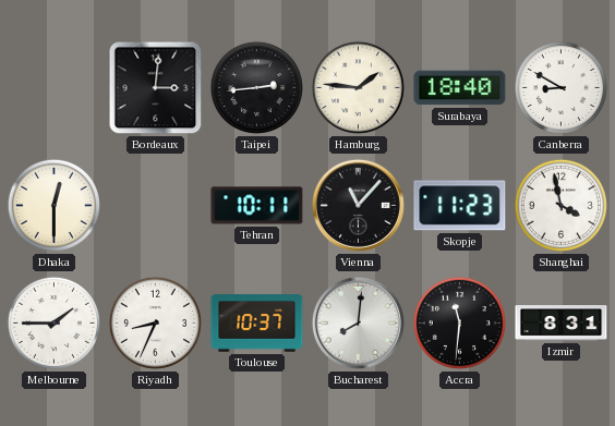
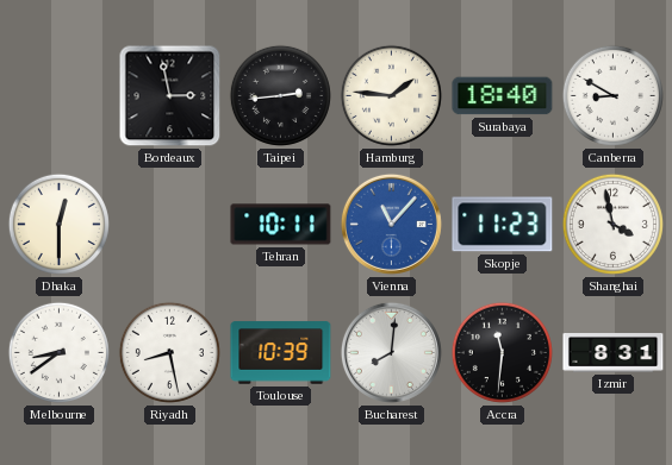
Bordeaux: 3:01 -> 2:58
Vienna dial: black -> blue
Melbourne: 1:45 -> 8:39
Riyadh: 8:34 -> 8:28
Toulouse: 10:37 -> 10:39
